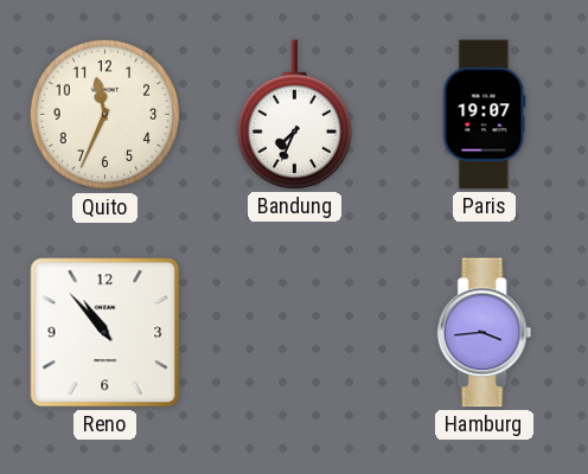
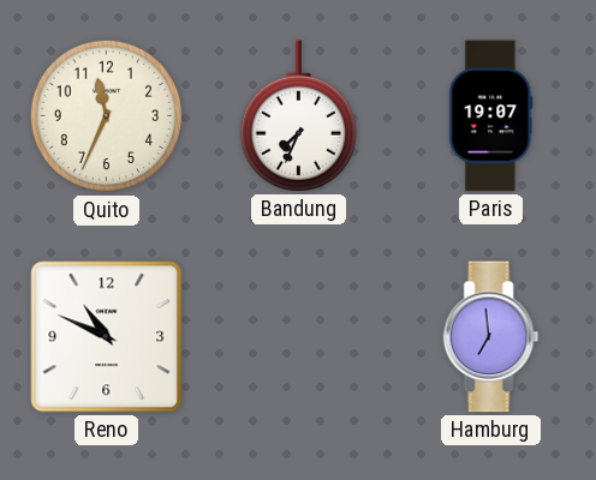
Reno: 10:53 -> 10:49
Hamburg: 3:44 -> 6:59
